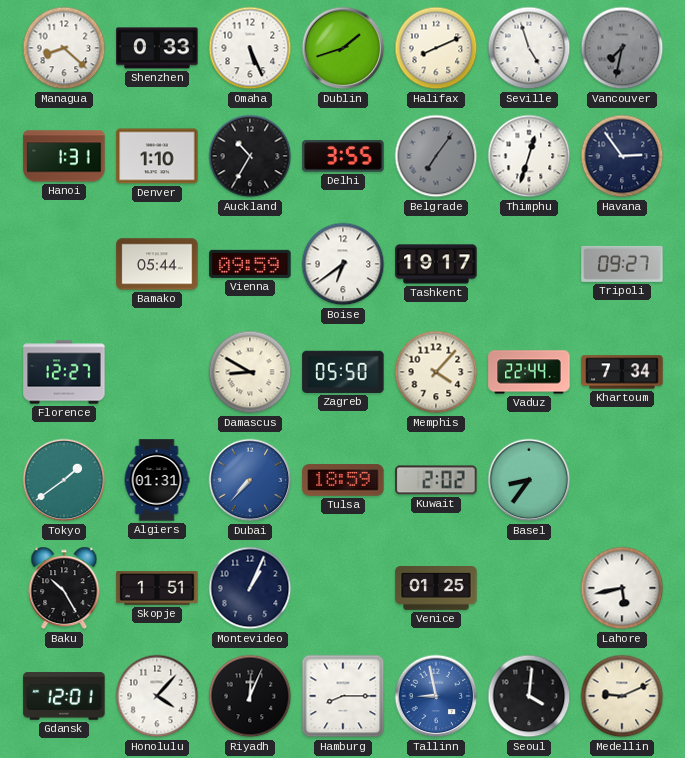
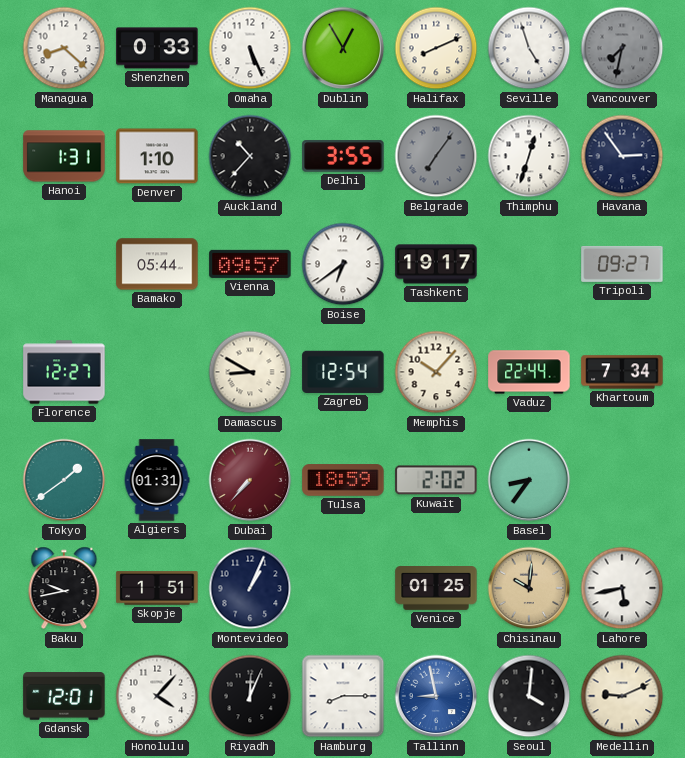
Dublin: 1:42 -> 12:55
Auckland: 10:35 -> 10:37
Vienna: 09:59 -> 09:57
Zagreb: 05:50 -> 12:54
Memphis: 4:07 -> 10:07
Dubai dial: blue -> burgundy
Baku: 10:25 -> 9:43
Chisinau: none -> 10:01
